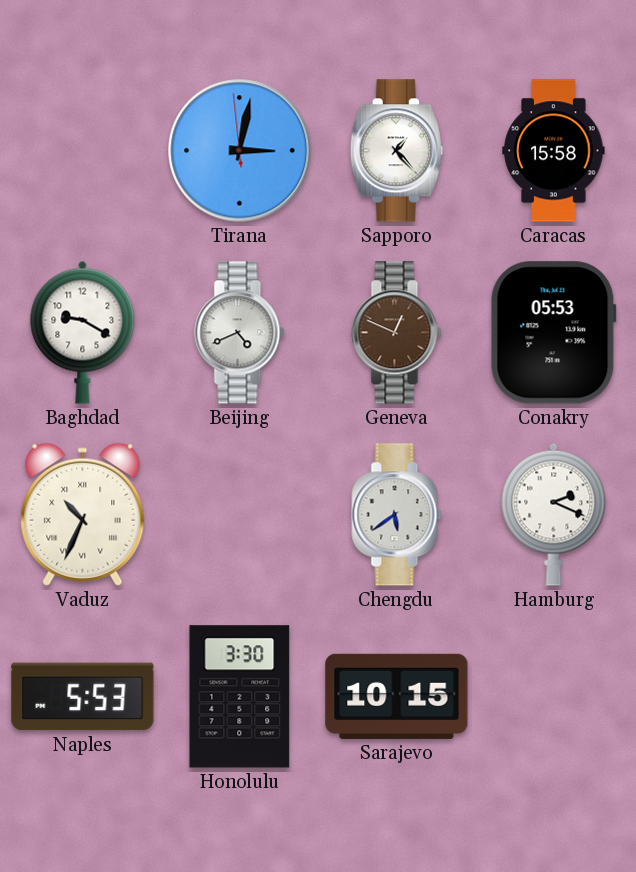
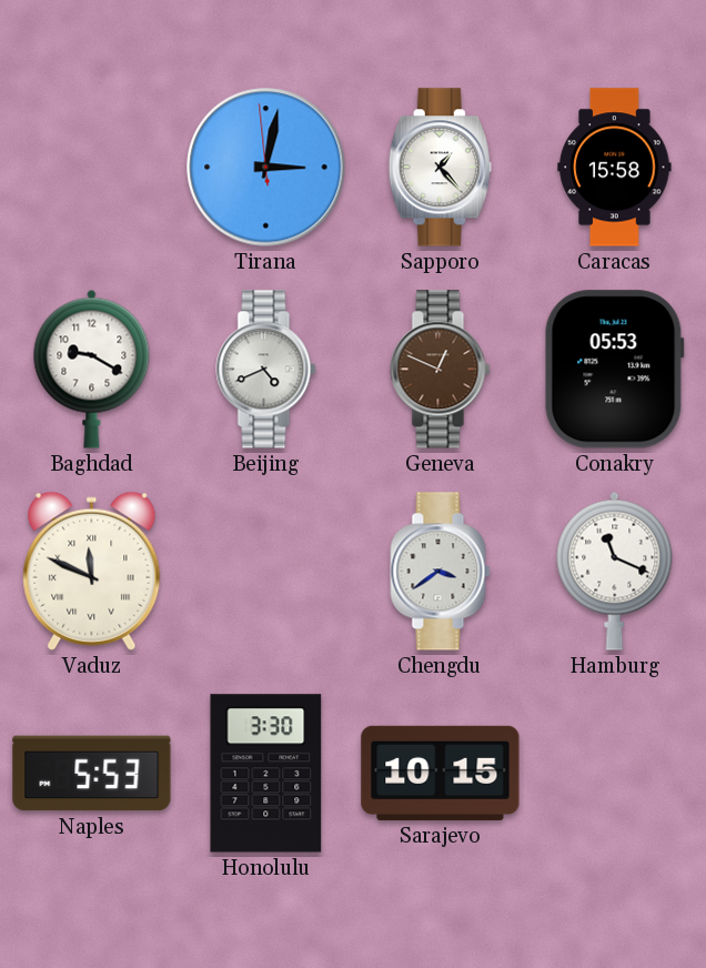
Vaduz: 10:34 -> 11:49
Chengdu: 5:39 -> 3:39
Hamburg: 2:19 -> 11:19
